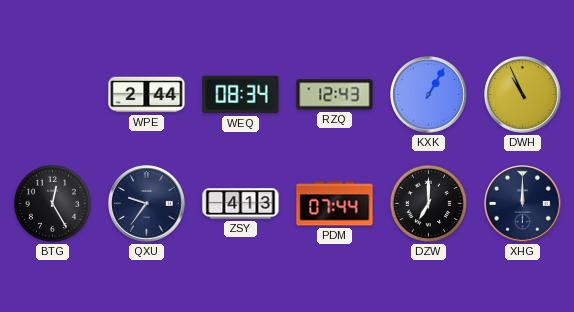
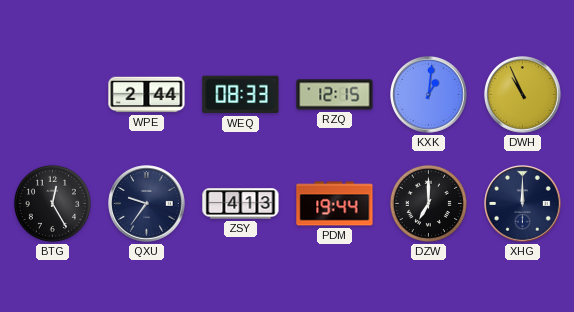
WEQ: 08:34 -> 08:33
RZQ: 12:43 -> 12:15
KXK: 1:05 -> 1:01
PDM: 07:44 -> 19:44
